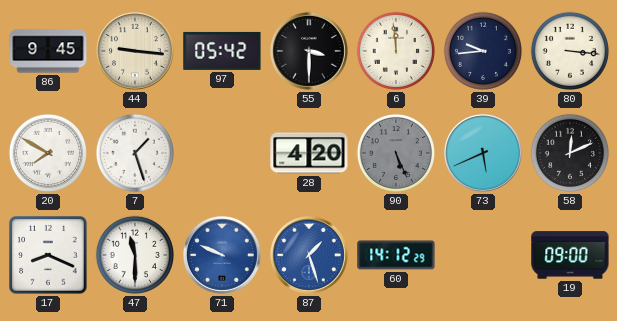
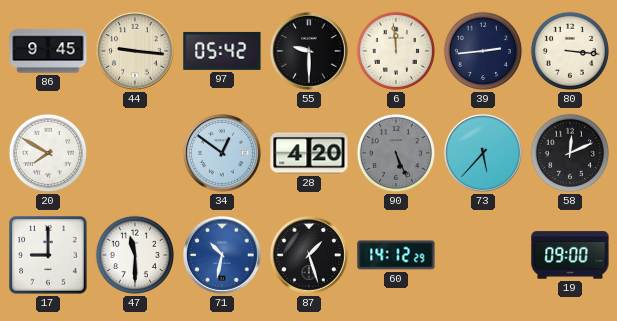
55: 3:30 -> 9:30
39: 9:44 -> 2:44
7: 1:27 -> none
34: none -> 12:51
73: 5:41 -> 5:37
17: 8:19 -> 9:00
71: 9:49 -> 10:32
87 dial: blue -> black
